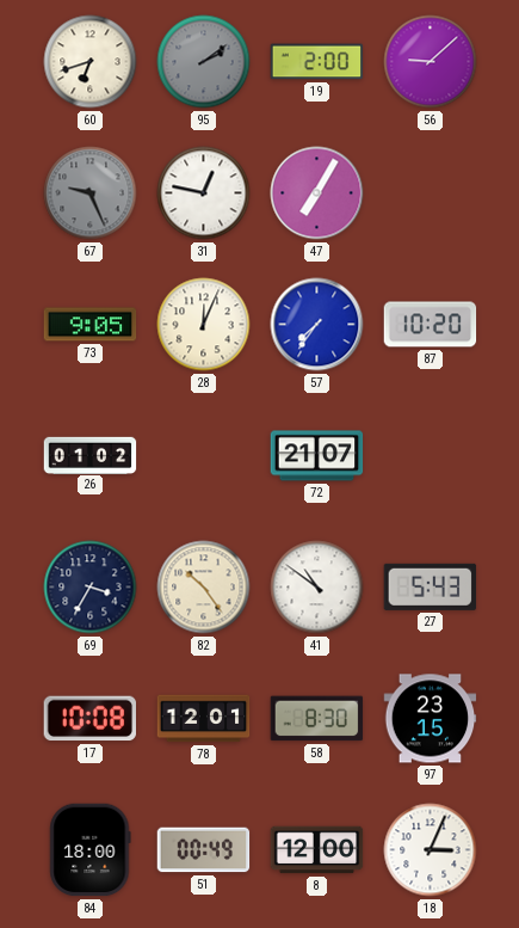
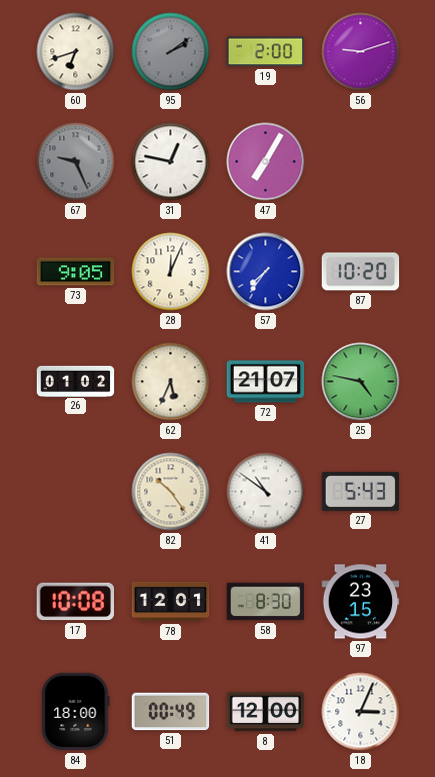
56: 9:08 -> 9:12
62: none -> 5:34
25: none -> 4:47
69: 3:35 -> none
